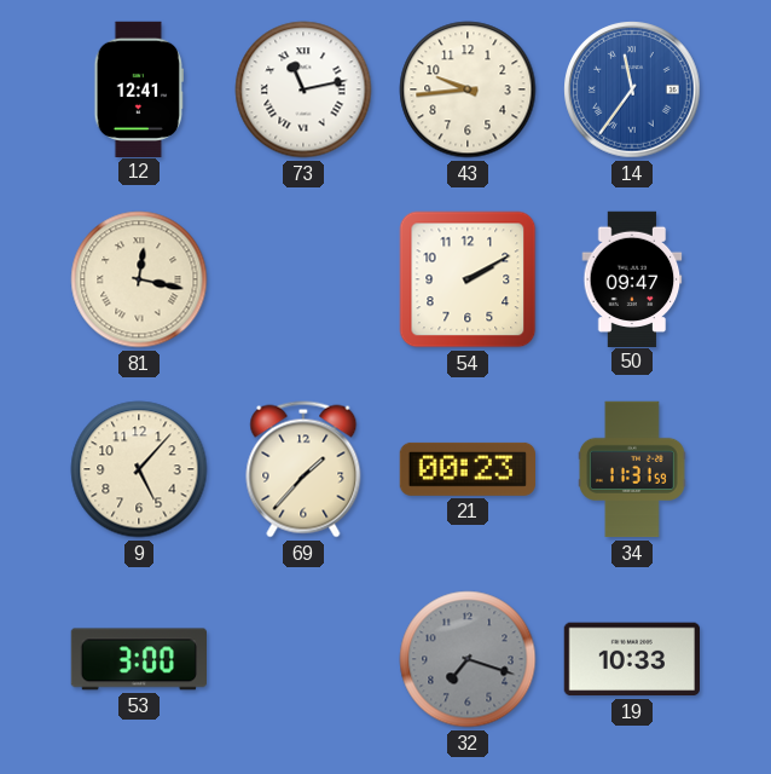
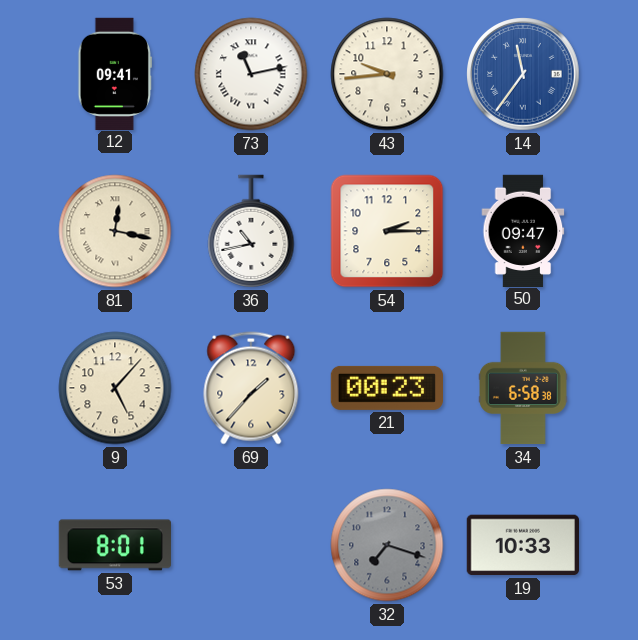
12: 12:41 -> 09:41
36: none -> 10:43
54: 2:10 -> 2:15
34: 11:31 -> 6:58
53: 3:00 -> 8:01
